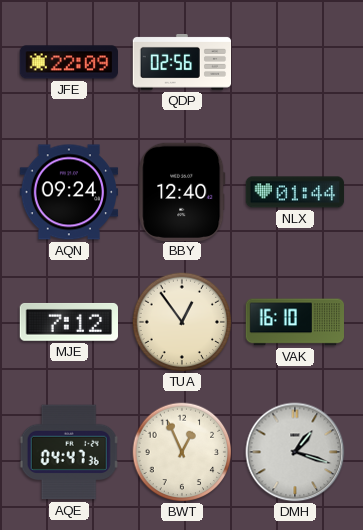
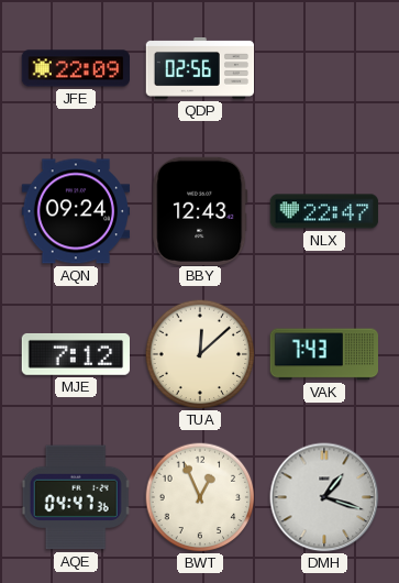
BBY: 12:40 -> 12:43
NLX: 01:44 -> 22:47
TUA: 12:54 -> 12:08
VAK: 16:10 -> 7:43
